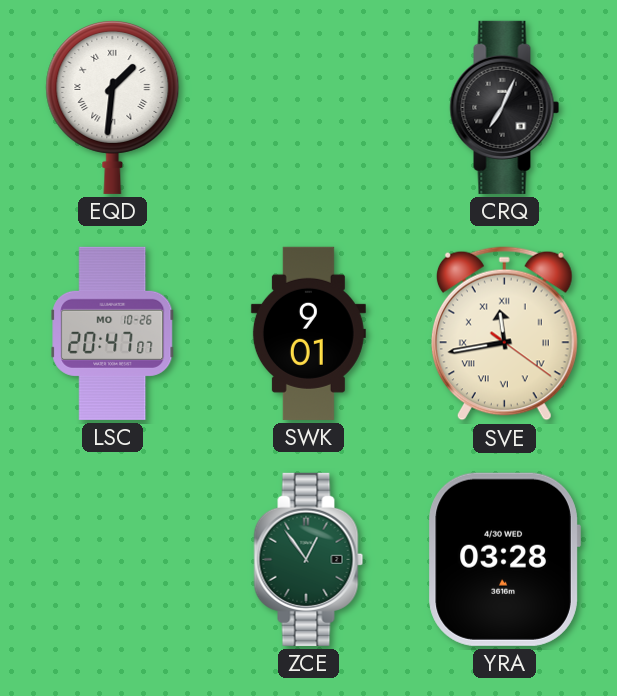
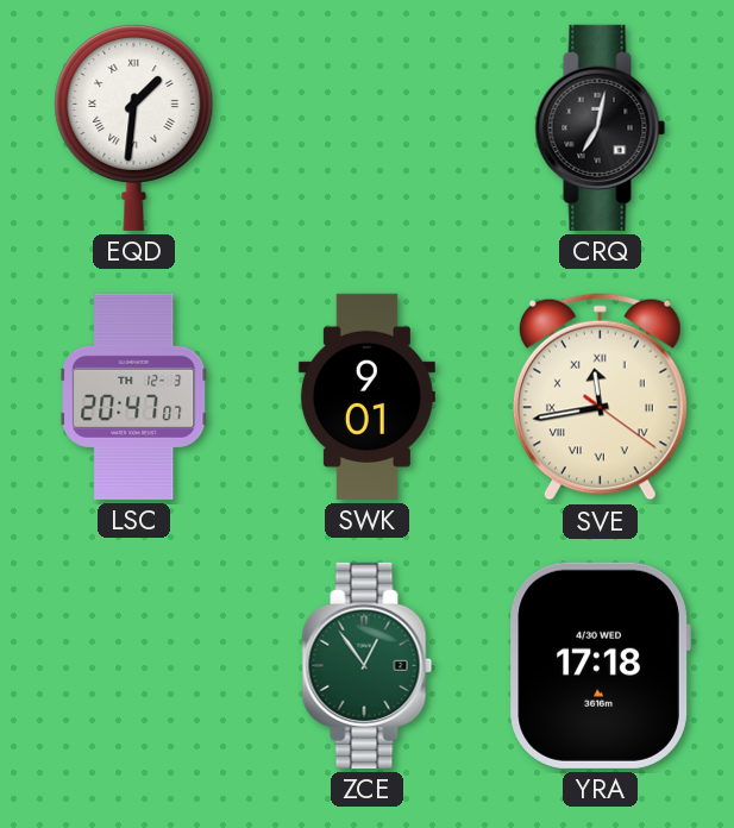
CRQ: 7:04 -> 7:02
LSC date: MO 10-26 -> TH 12-3
YRA: 03:28 -> 17:18
